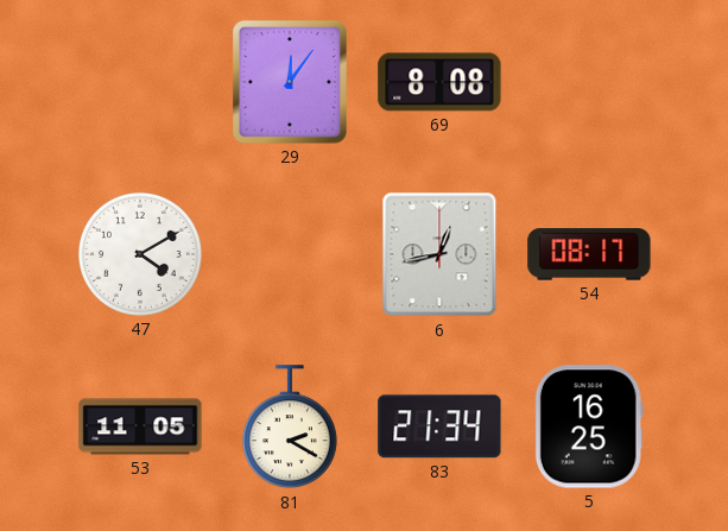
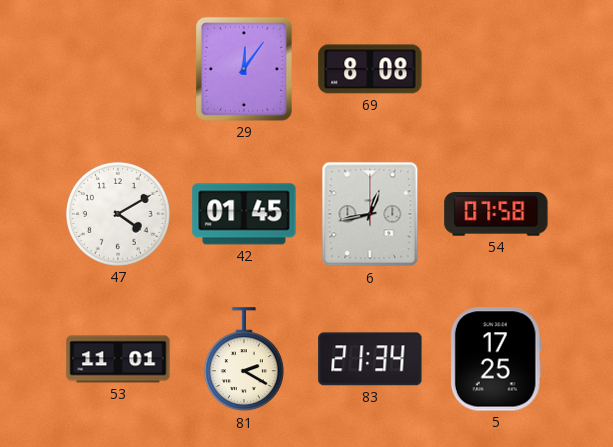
42: none -> 01:45
54: 08:17 -> 07:58
53: 11:05 -> 11:01
5: 16:25 -> 17:25
